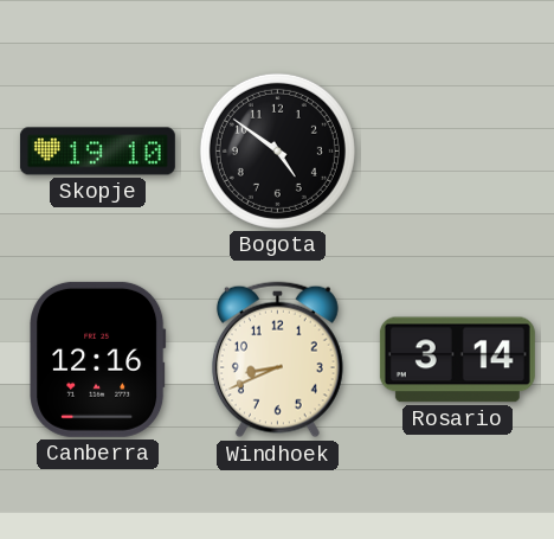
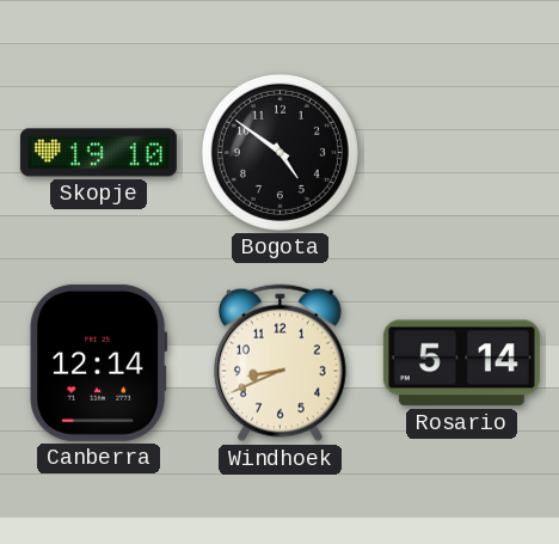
Canberra: 12:16 -> 12:14
Rosario: 3:14 -> 5:14
